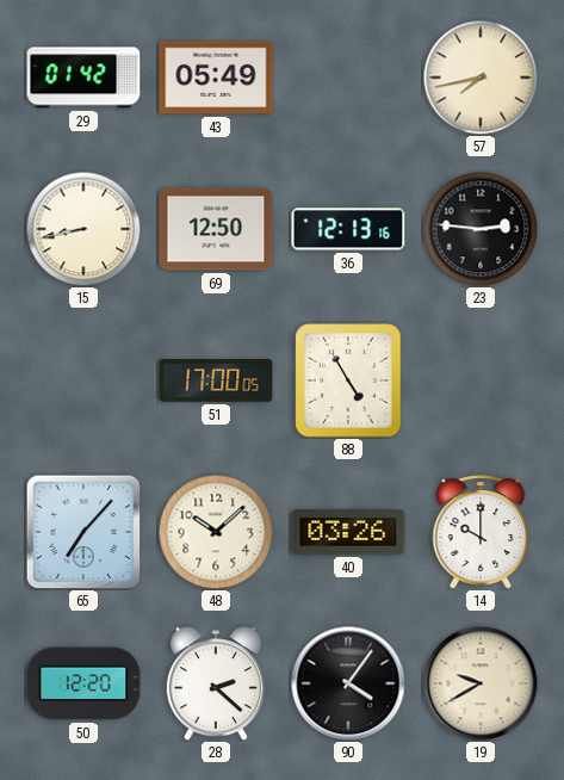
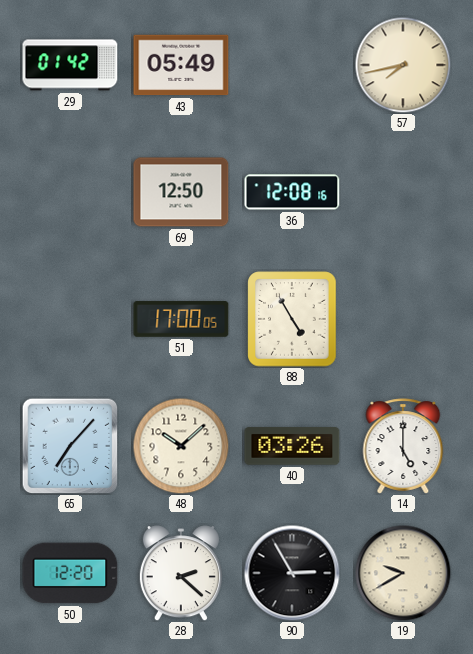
15: 8:43 -> none
36: 12:13 -> 12:08
23: 2:46 -> none
14: 10:00 -> 5:00
90: 4:06 -> 2:55
